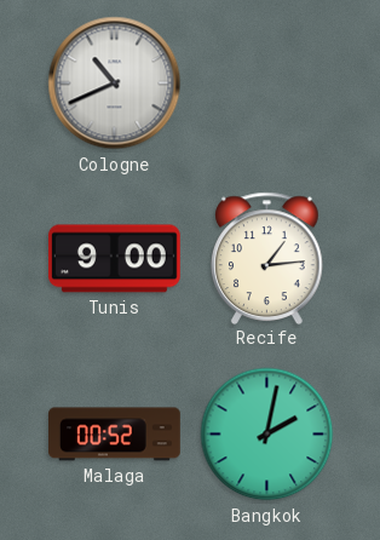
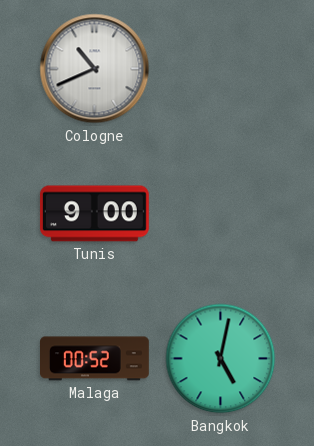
Recife: 1:14 -> none
Bangkok: 2:02 -> 5:02
